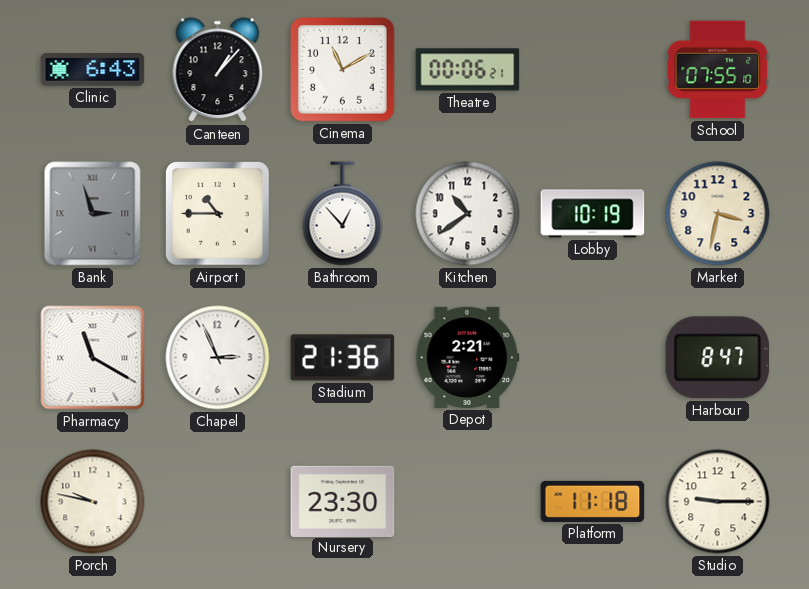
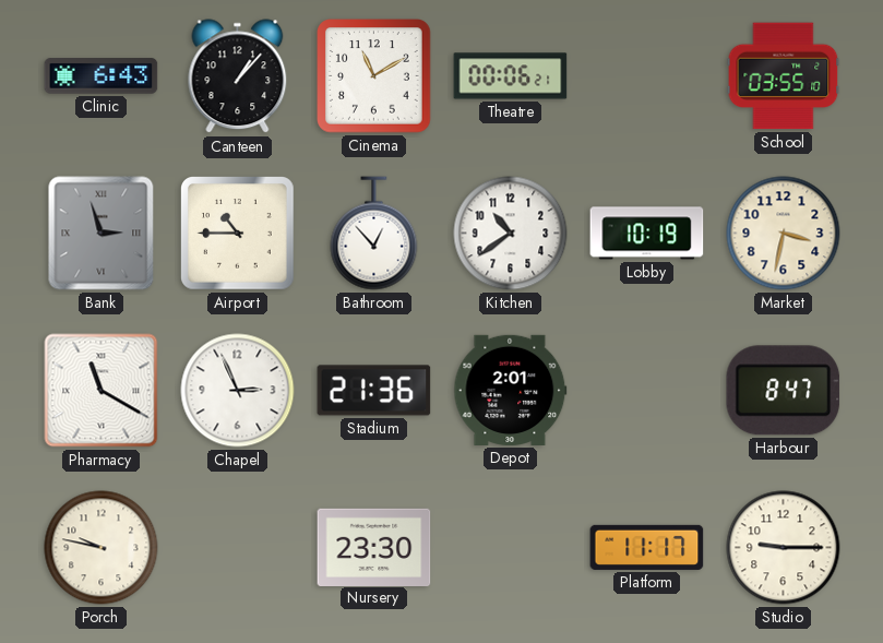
School: 07:55 -> 03:55
Depot: 2:21 -> 2:01
Platform: 11:18 -> 11:17
